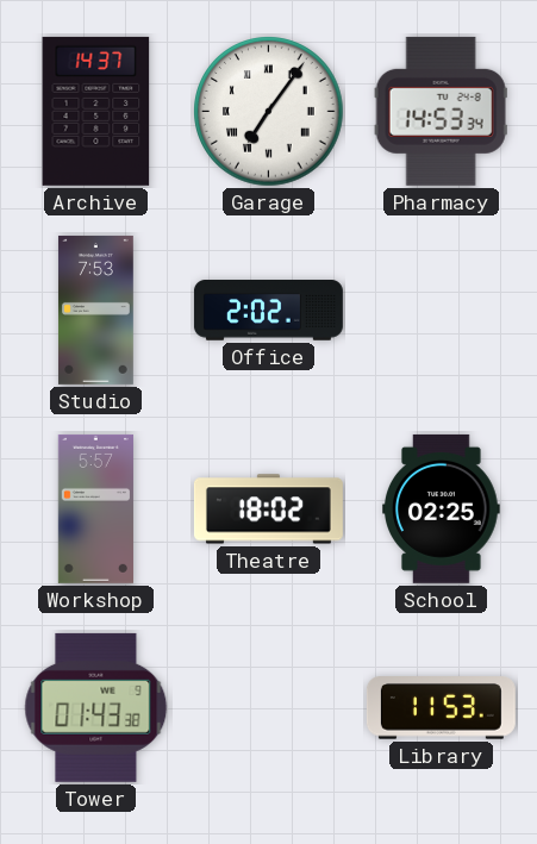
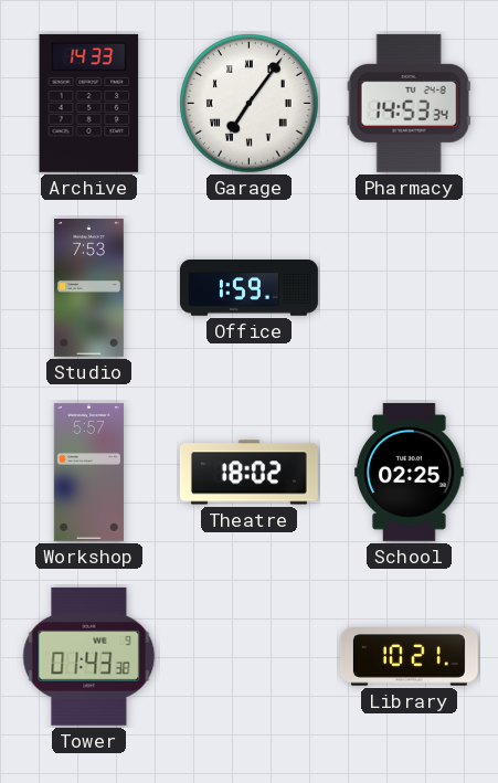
Archive: 14:37 -> 14:33
Office: 2:02 -> 1:59
Library: 11:53 -> 10:21
